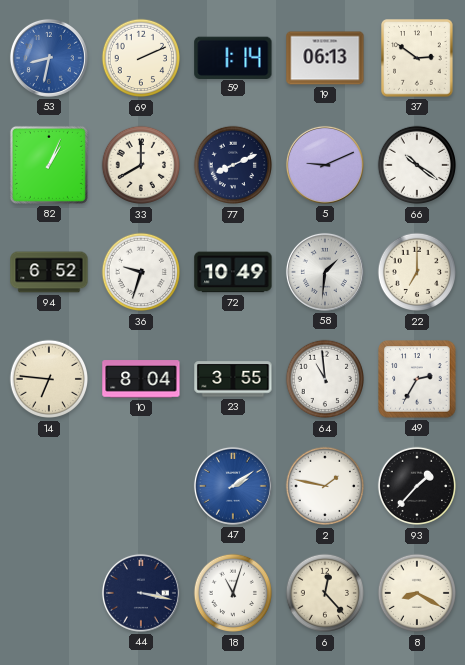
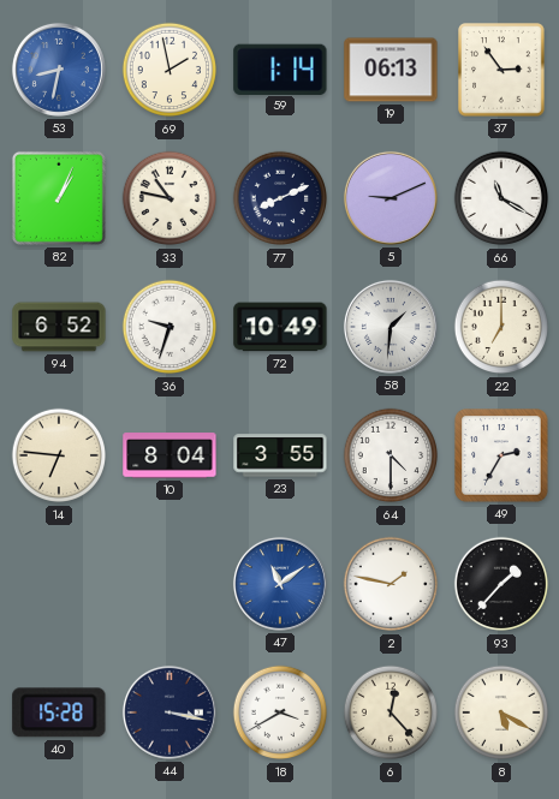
69: 2:11 -> 1:58
37: 2:51 -> 2:54
33: 8:00 -> 10:47
66: 10:21 -> 11:20
64: 10:59 -> 4:30
47: 2:09 -> 11:09
40: none -> 15:28
18: 11:03 -> 3:40
8: 8:20 -> 5:20
